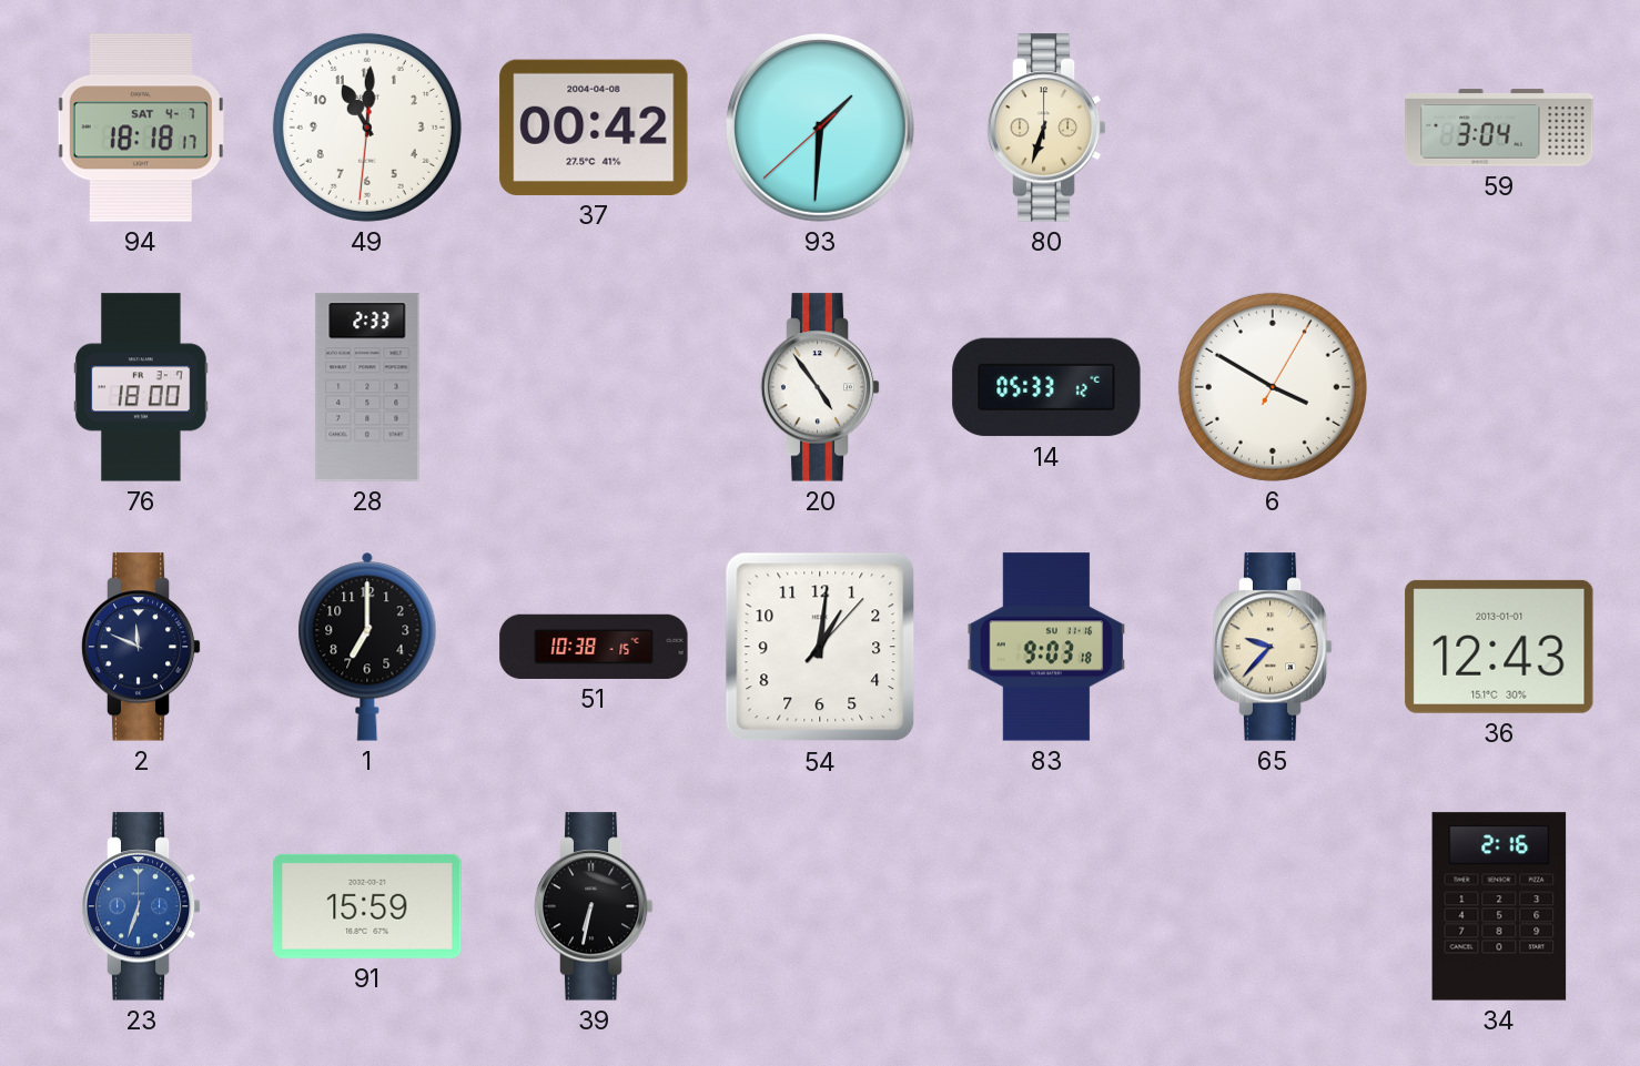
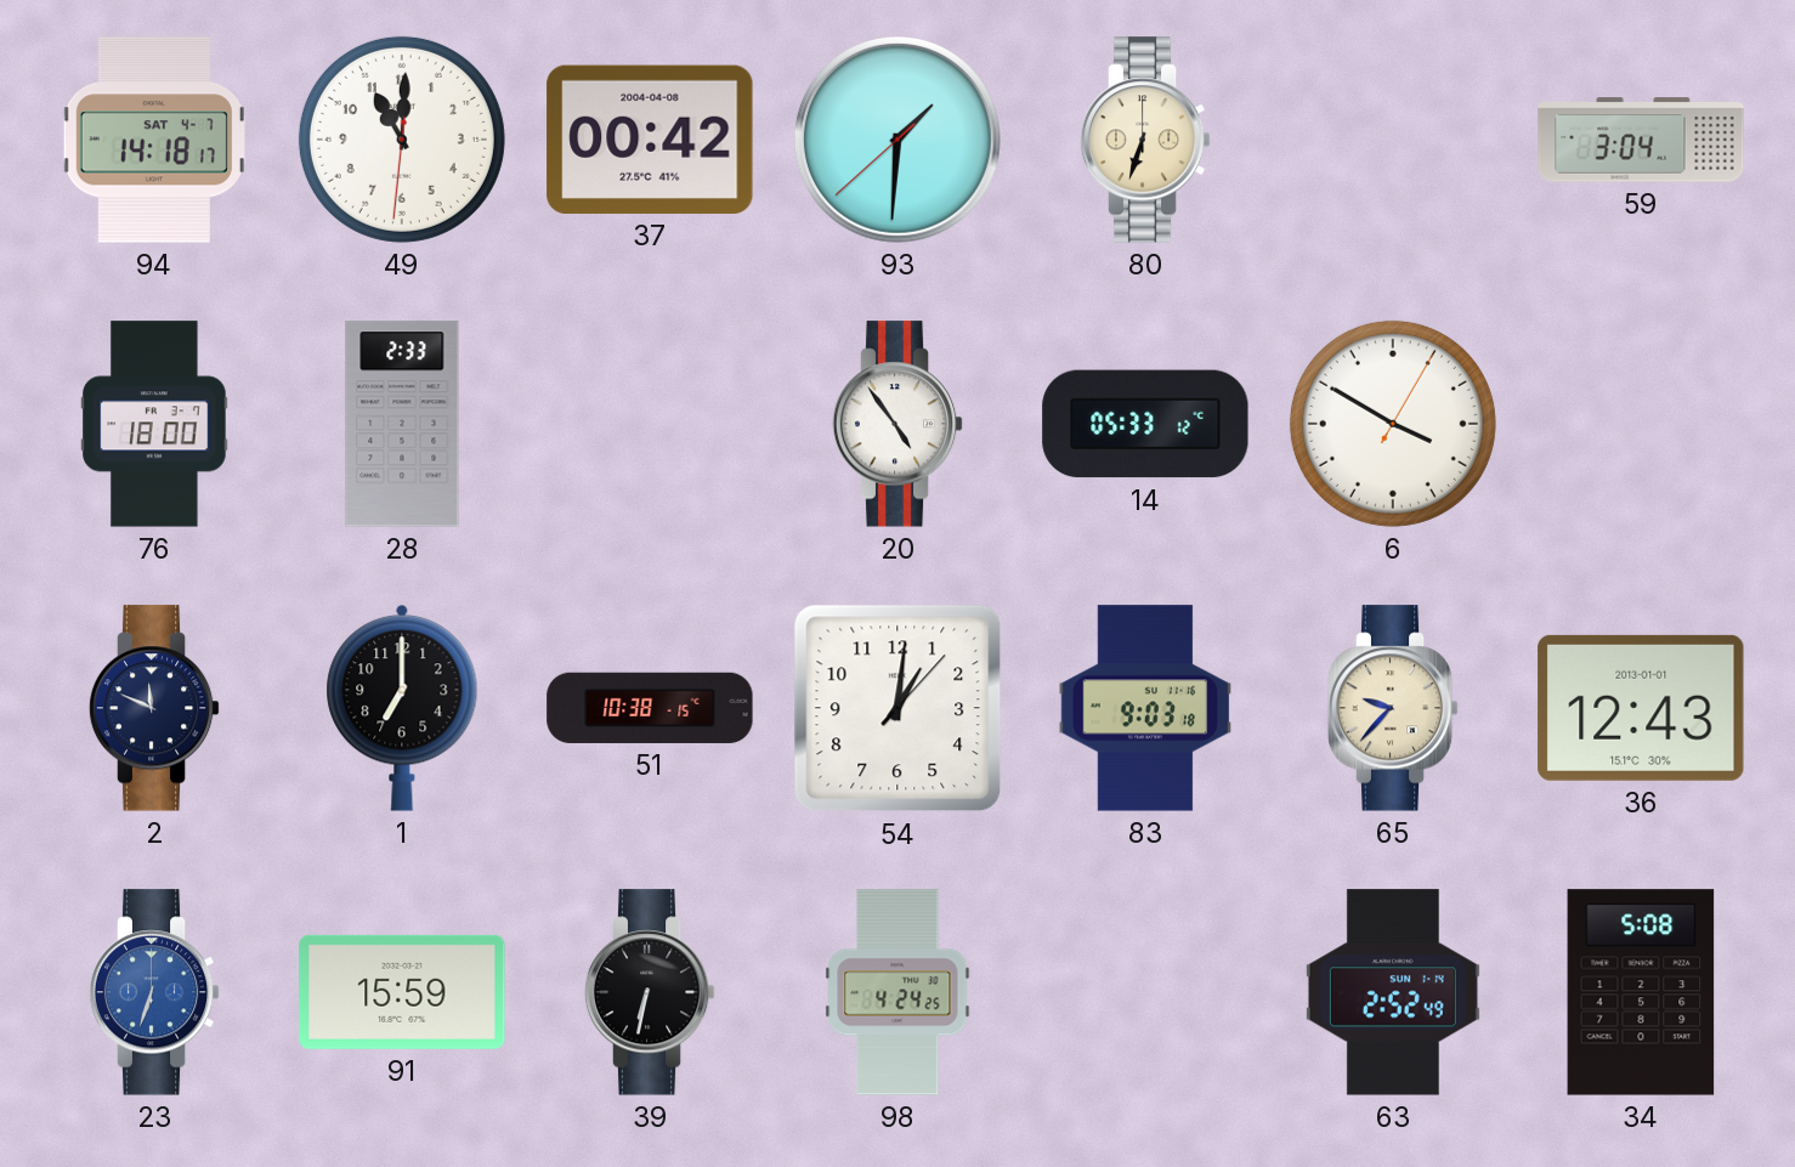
94: 18:18 -> 14:18
98: none -> 4:24
63: none -> 2:52
34: 2:16 -> 5:08
